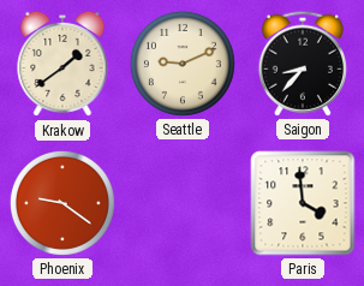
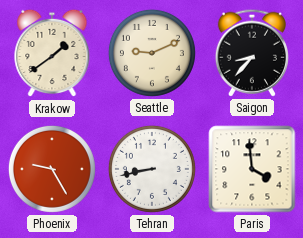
Phoenix: 9:21 -> 9:25
Tehran: none -> 8:43
